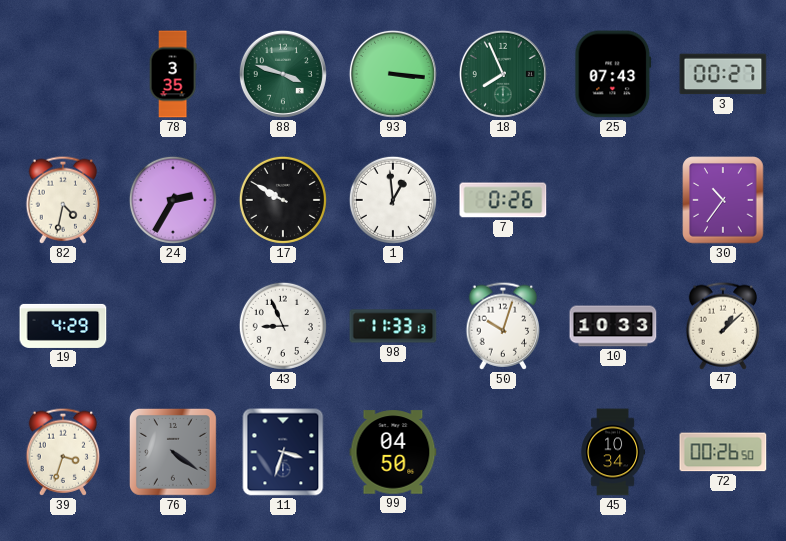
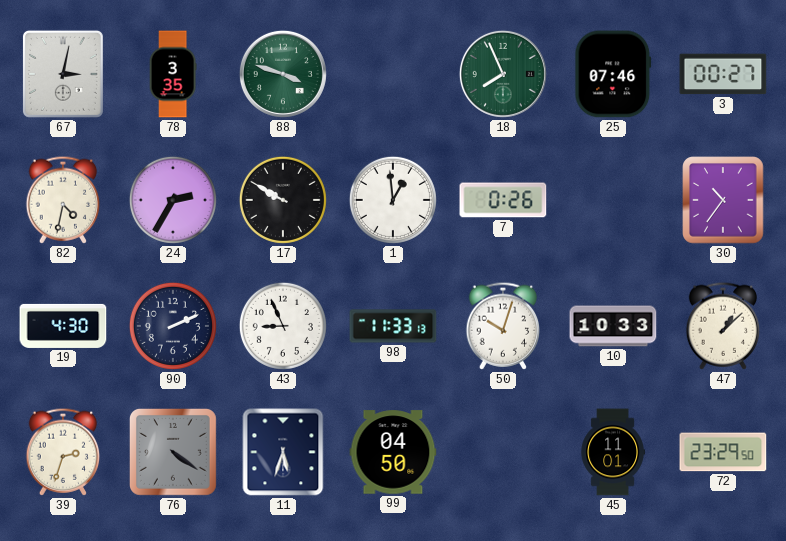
67: none -> 3:02
93: 3:16 -> none
25: 07:43 -> 07:46
19: 4:29 -> 4:30
90: none -> 2:11
39: 3:33 -> 2:33
11: 3:33 -> 5:33
45: 10:34 -> 11:01
72: 00:26 -> 23:29
